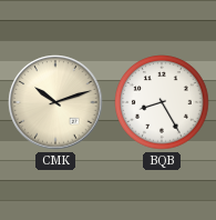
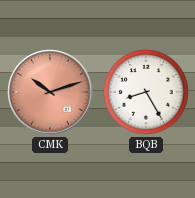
CMK dial: cream -> salmon
